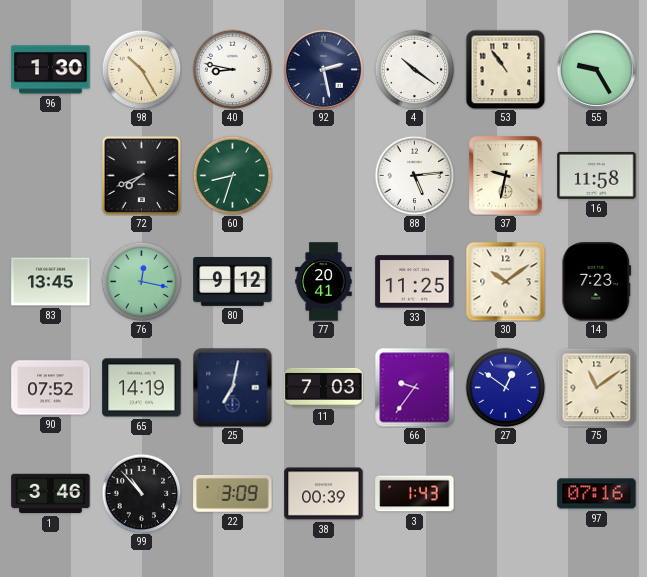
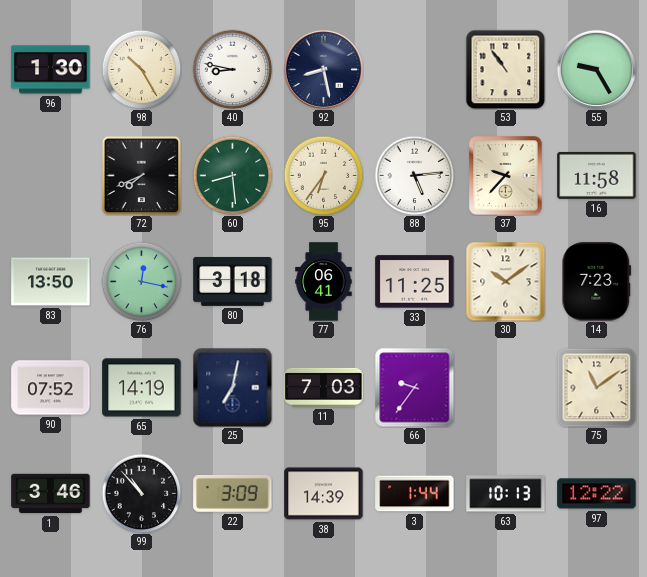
92: 2:28 -> 8:28
4: 10:21 -> none
60: 8:33 -> 8:29
95: none -> 6:36
37: 9:32 -> 9:37
83: 13:45 -> 13:50
80: 9:12 -> 3:18
77: 20:41 -> 06:41
27: 12:51 -> none
38: 00:39 -> 14:39
3: 1:43 -> 1:44
63: none -> 10:13
97: 07:16 -> 12:22
